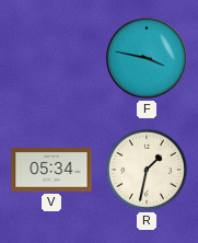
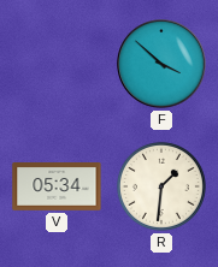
F: 3:47 -> 3:52
R: 1:32 -> 1:31
